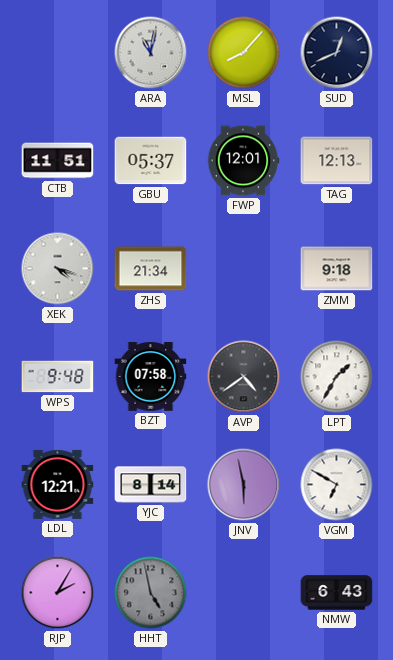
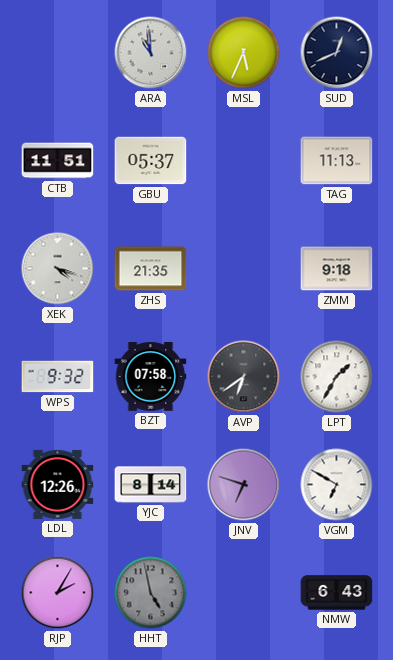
ARA: 11:02 -> 10:59
MSL: 8:07 -> 5:34
FWP: 12:01 -> none
TAG: 12:13 -> 11:13
ZHS: 21:34 -> 21:35
WPS: 9:48 -> 9:32
AVP: 4:39 -> 6:39
LDL: 12:21 -> 12:26
JNV: 5:58 -> 6:48
